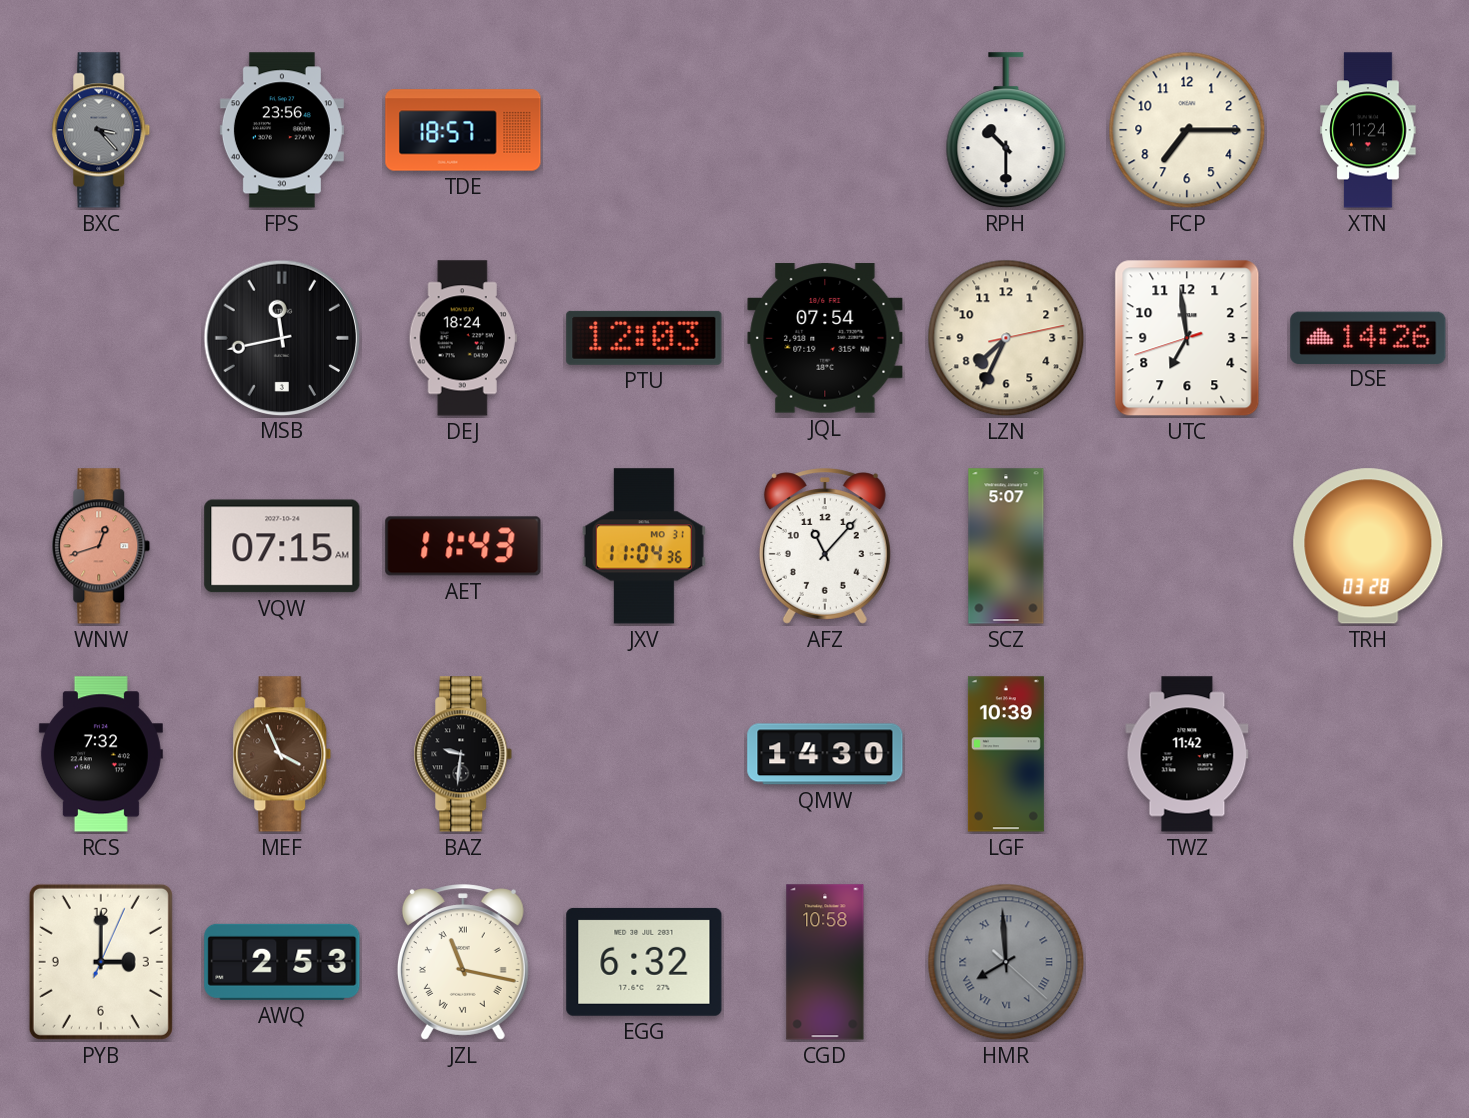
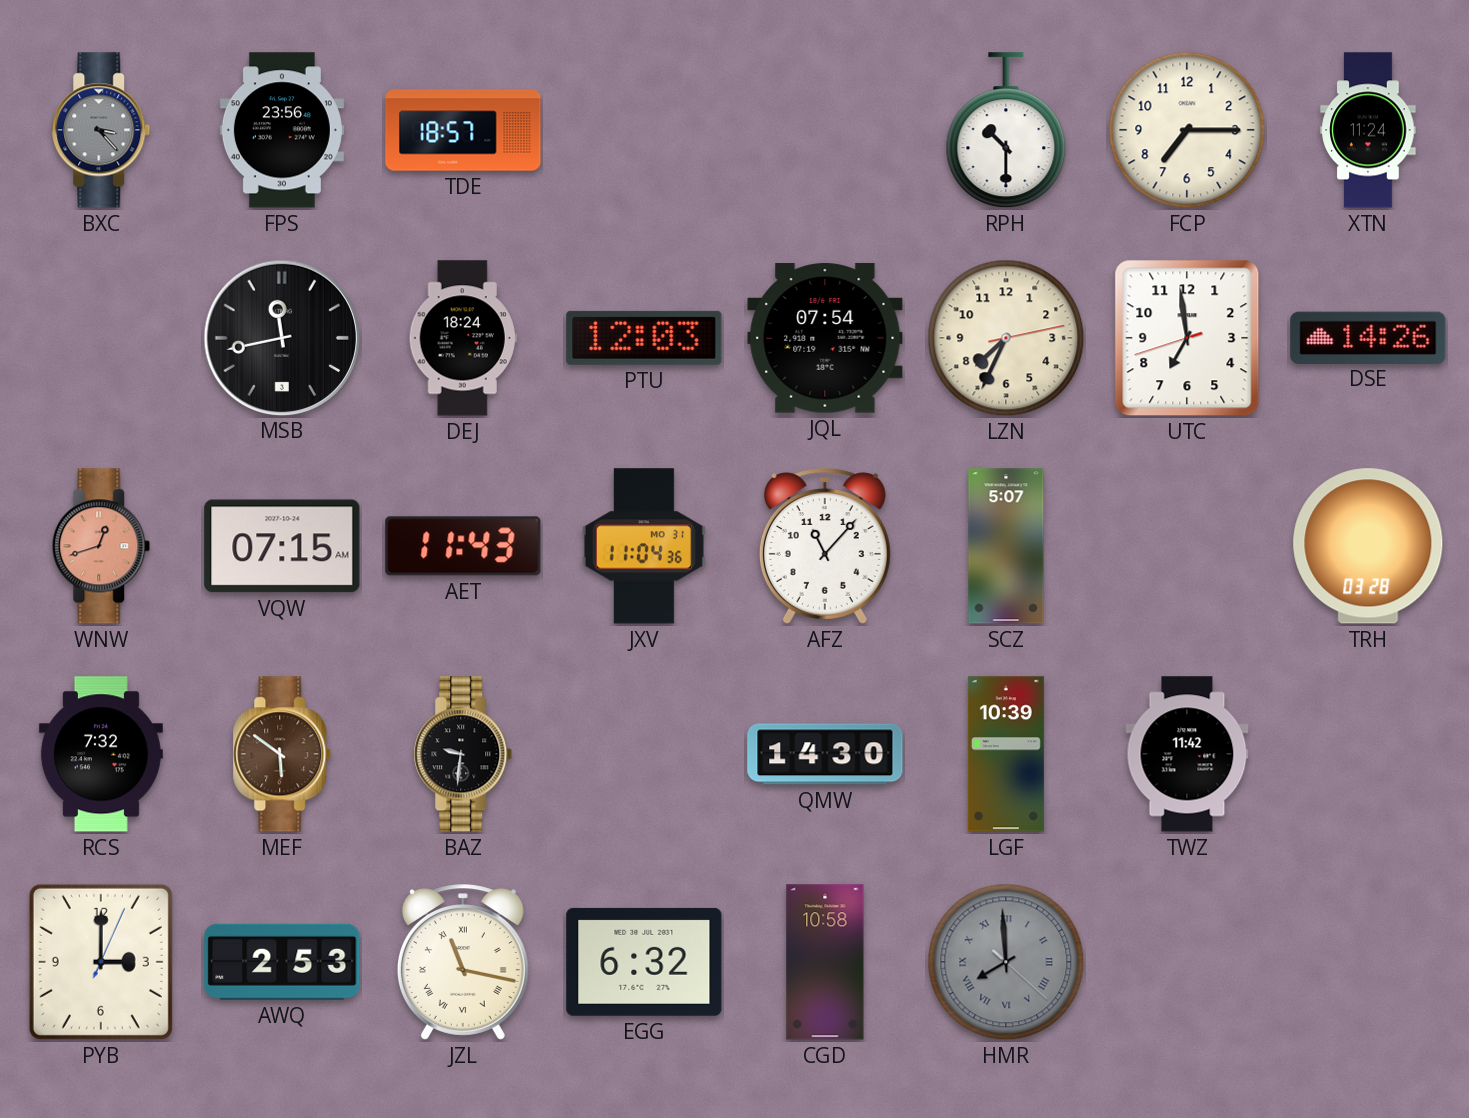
MEF: 3:56 -> 5:51
